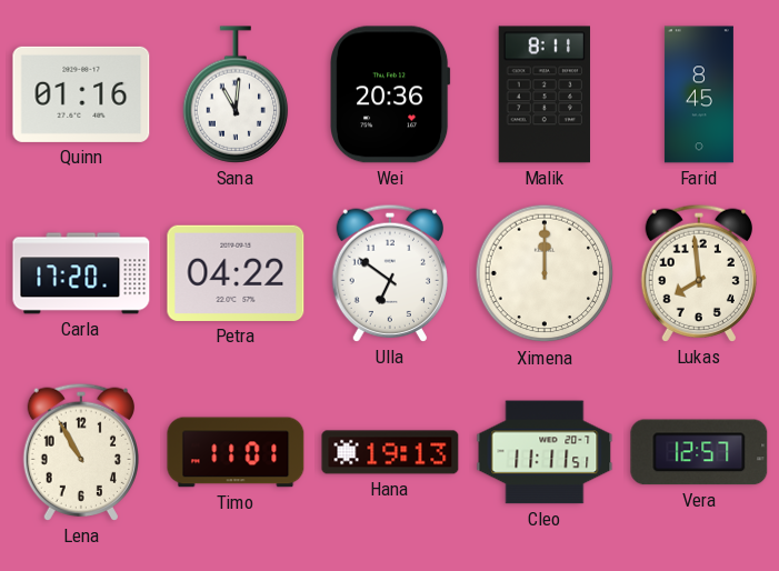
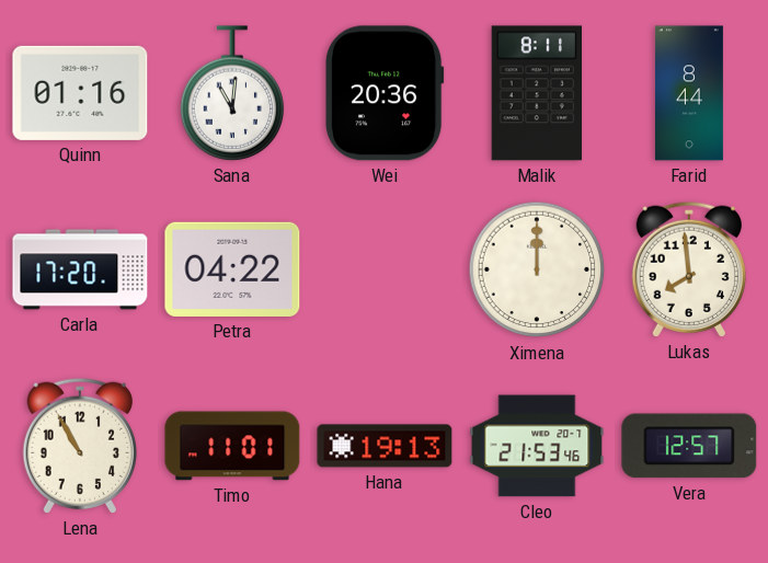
Farid: 8:45 -> 8:44
Ulla: 6:51 -> none
Cleo: 11:11 -> 21:53
